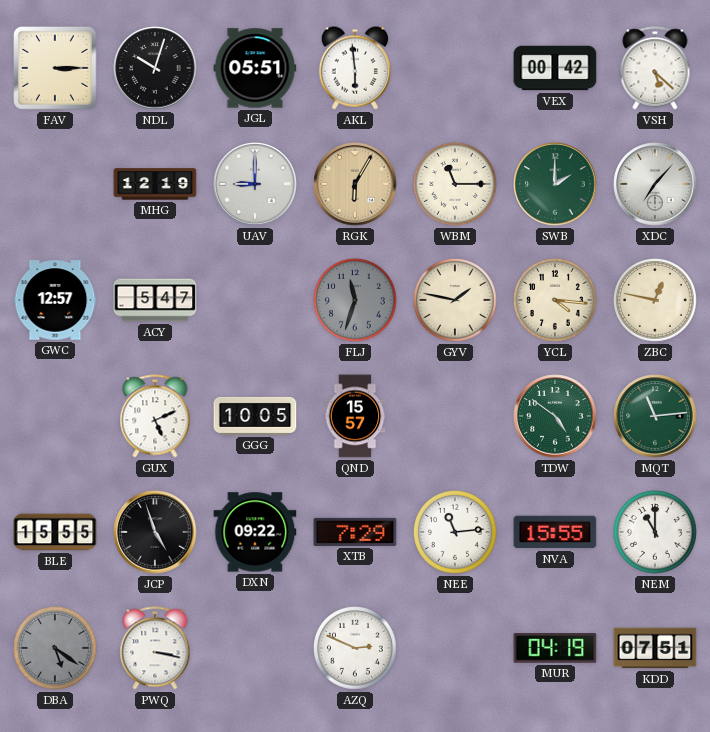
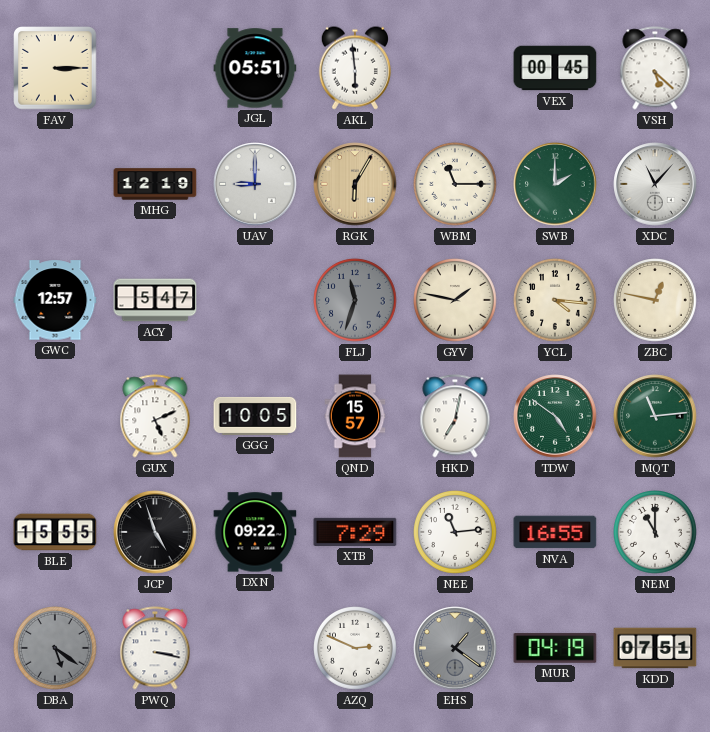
NDL: 10:03 -> none
VEX: 00:42 -> 00:45
XDC: 7:07 -> 11:07
HKD: none -> 7:02
NVA: 15:55 -> 16:55
EHS: none -> 1:21
